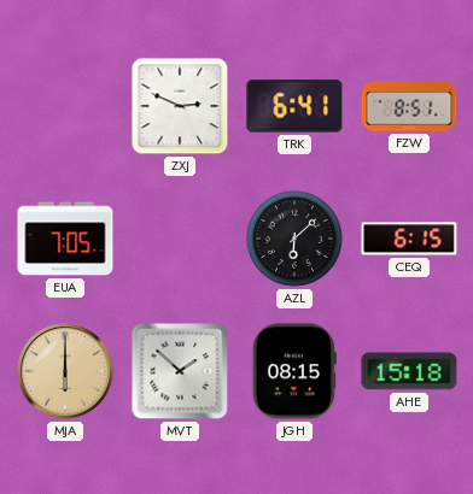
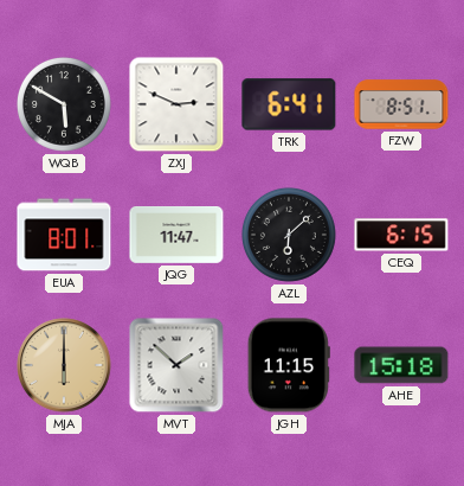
WQB: none -> 5:50
EUA: 7:05 -> 8:01
JQG: none -> 11:47
JGH: 08:15 -> 11:15
